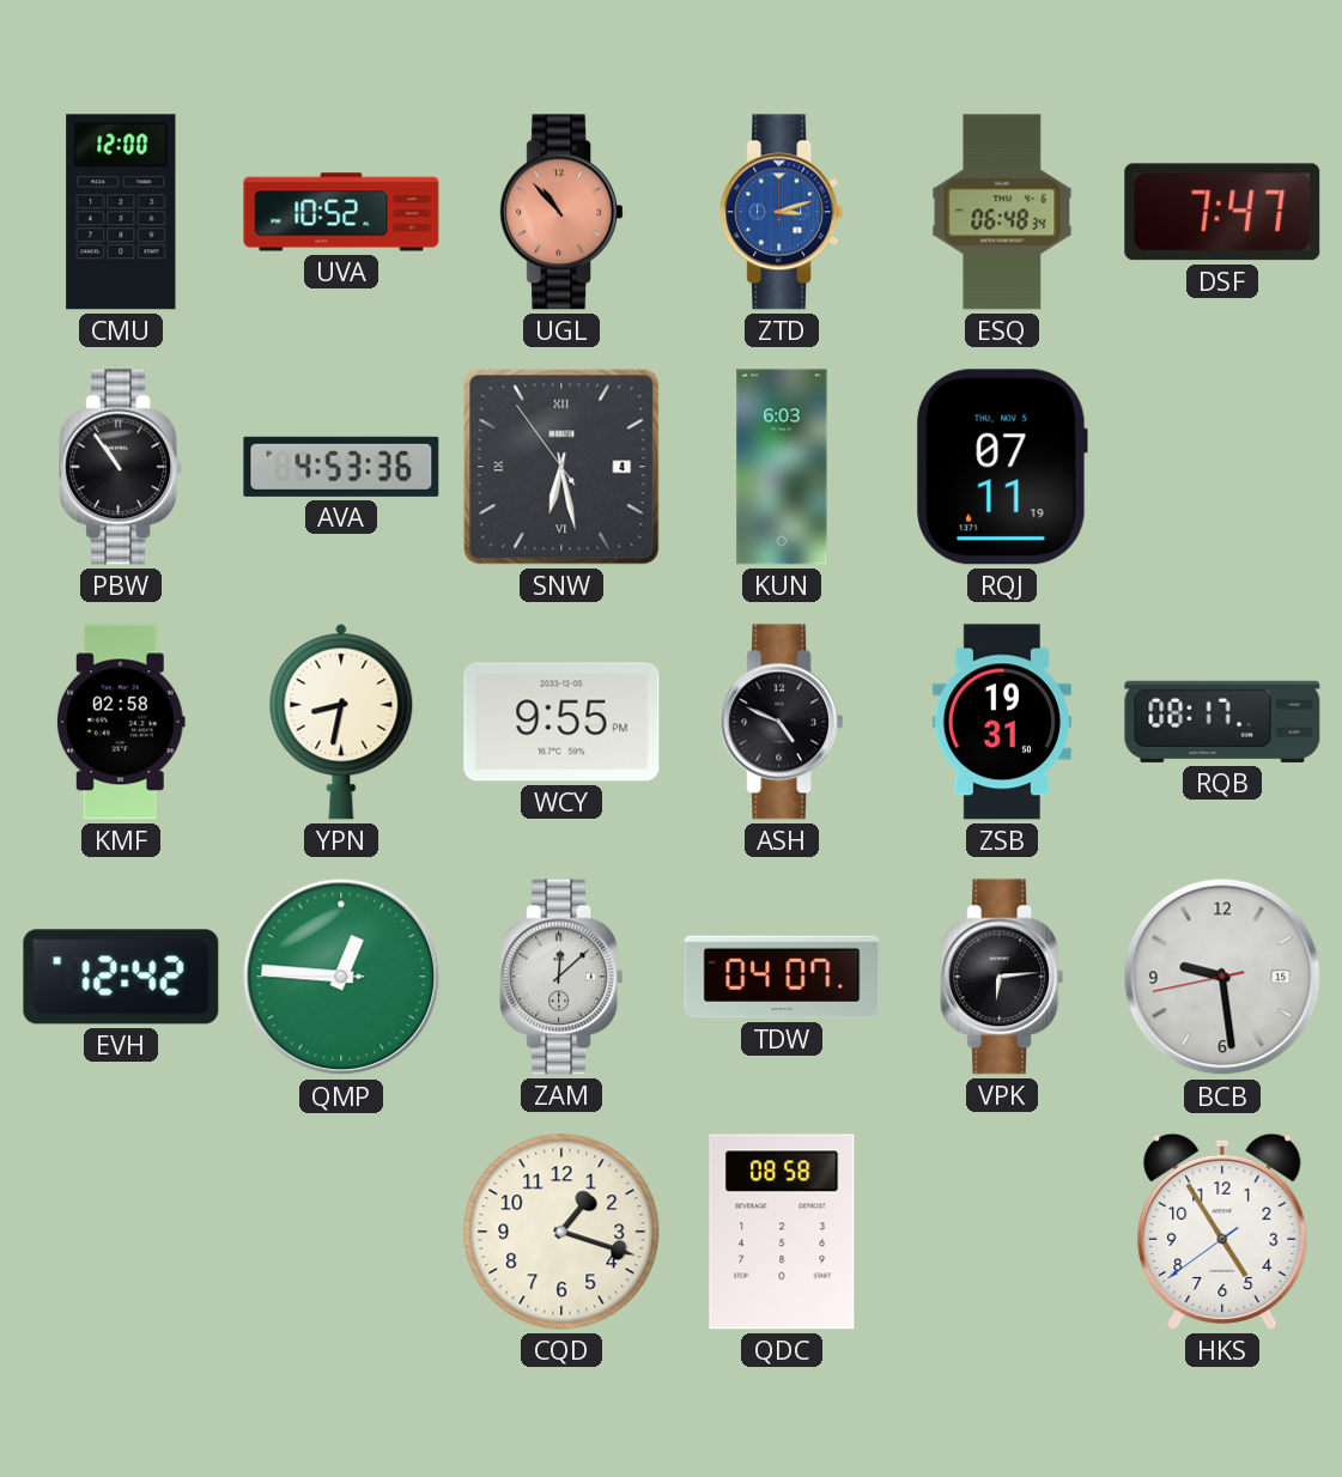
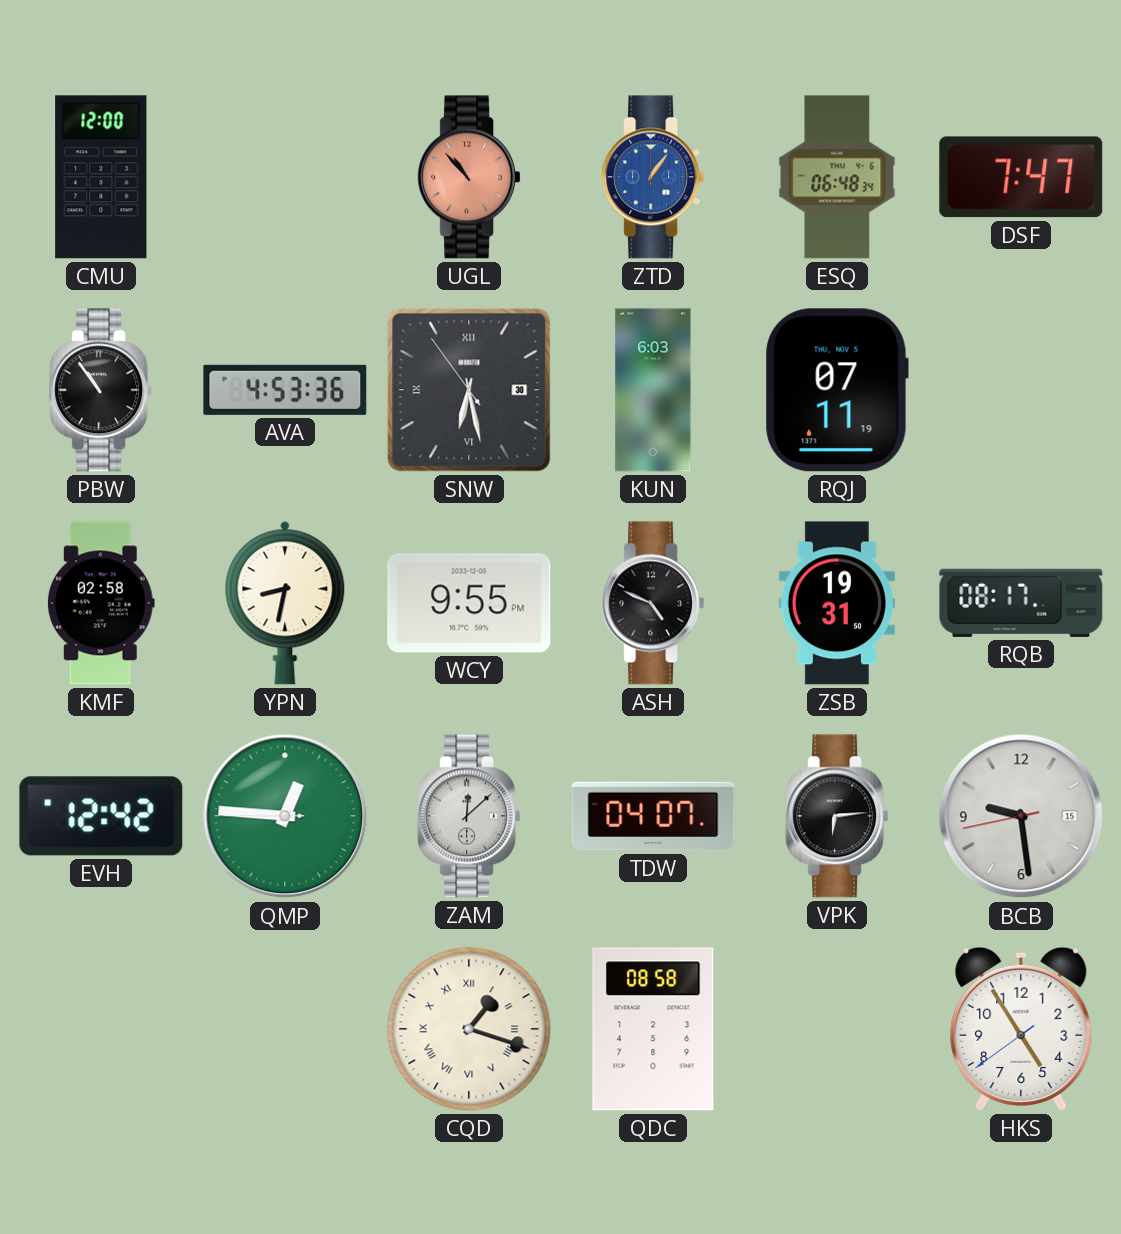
UVA: 10:52 -> none
ZTD: 3:12 -> 1:06
SNW date: 4 -> 30
CQD numerals: Arabic -> Roman
